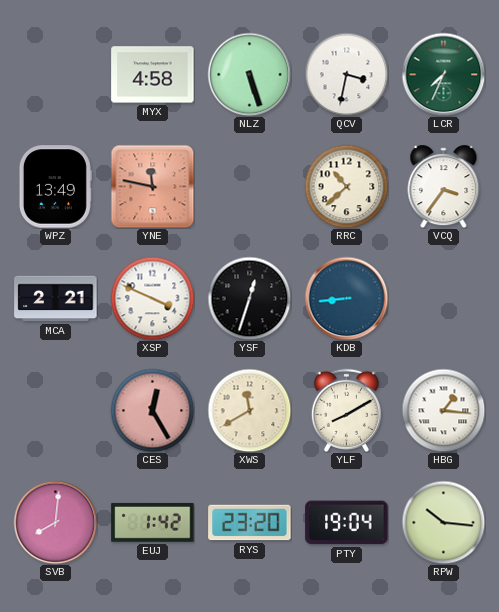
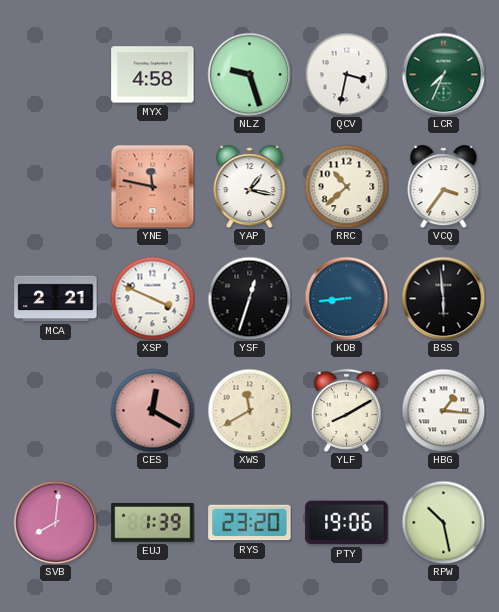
NLZ: 5:27 -> 9:27
WPZ: 13:49 -> none
YAP: none -> 1:17
BSS: none -> 5:59
CES: 12:25 -> 12:20
EUJ: 1:42 -> 1:39
PTY: 19:04 -> 19:06
RPW: 10:16 -> 10:28
